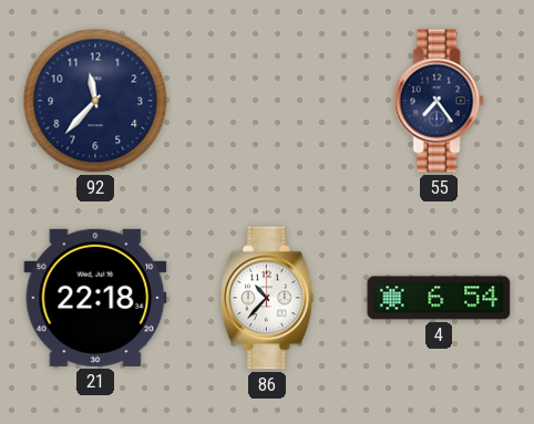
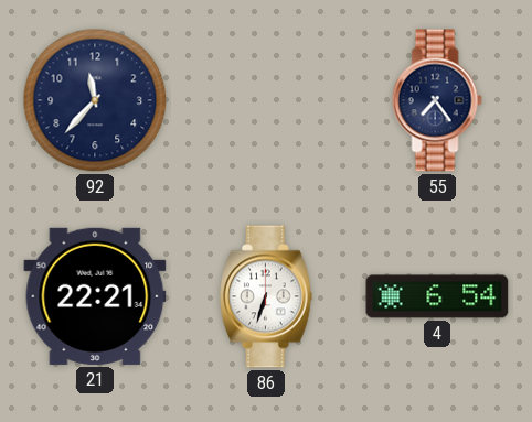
21: 22:18 -> 22:21
86: 10:37 -> 6:33
